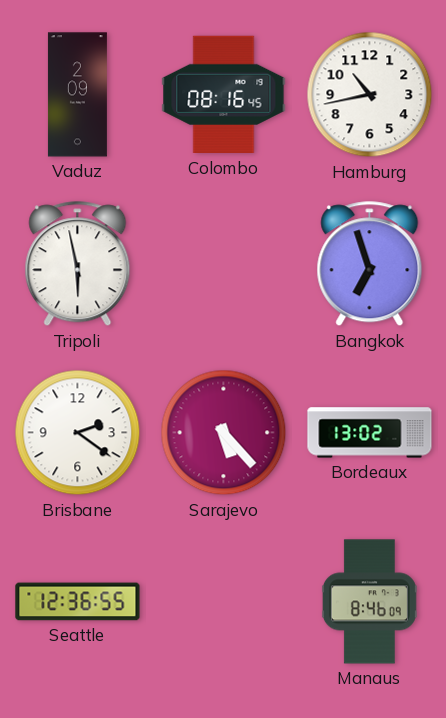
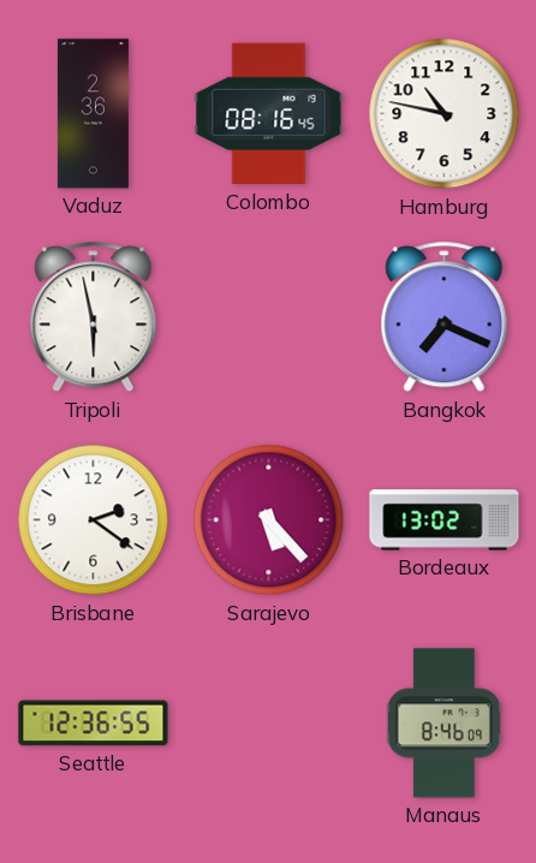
Vaduz: 2:09 -> 2:36
Hamburg: 10:43 -> 10:47
Bangkok: 6:57 -> 7:19
